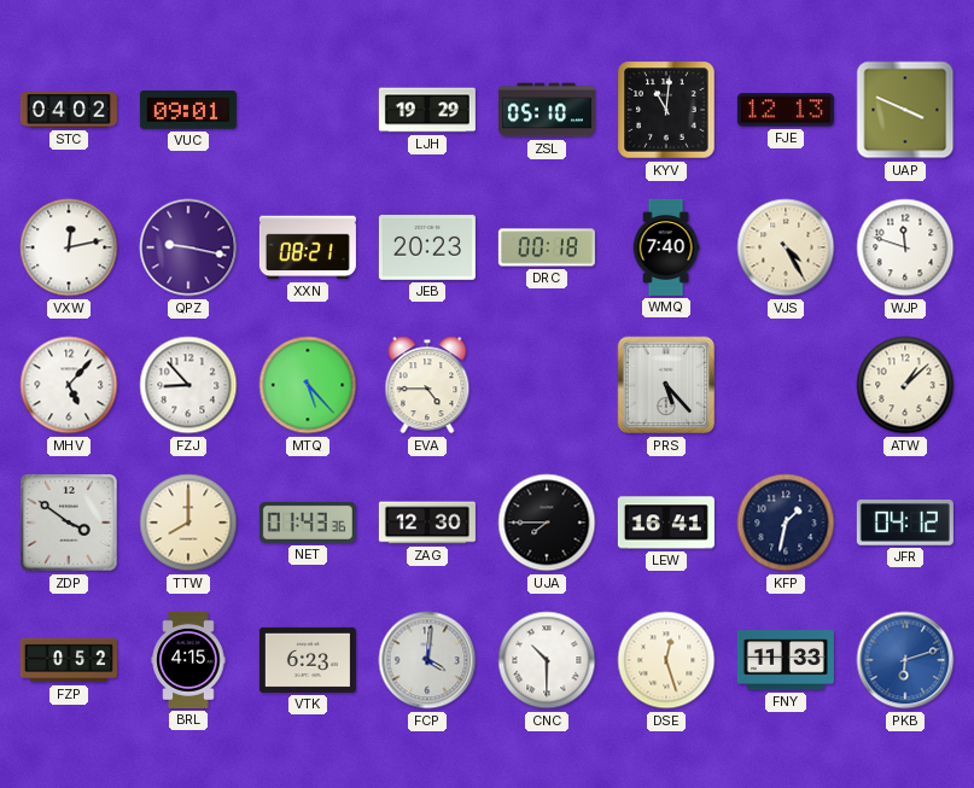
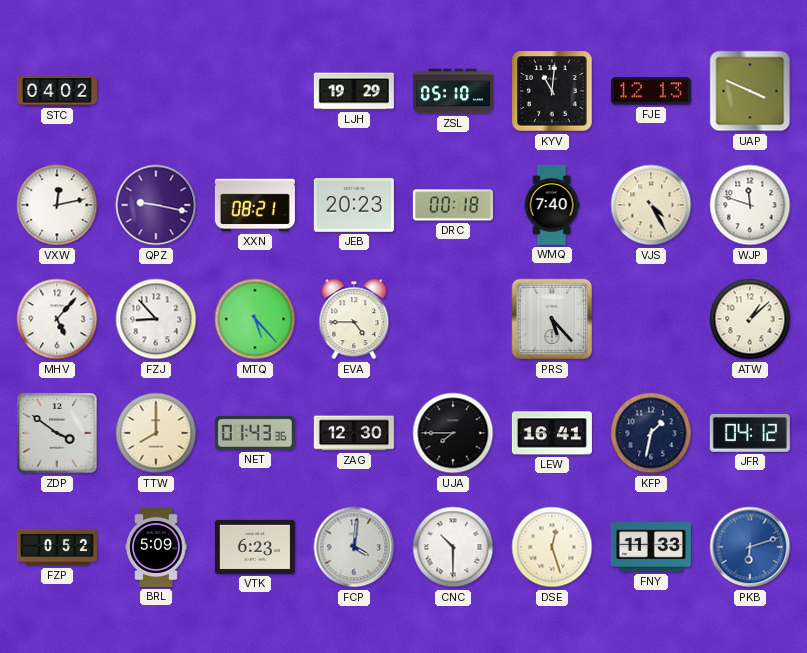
VUC: 09:01 -> none
BRL: 4:15 -> 5:09
